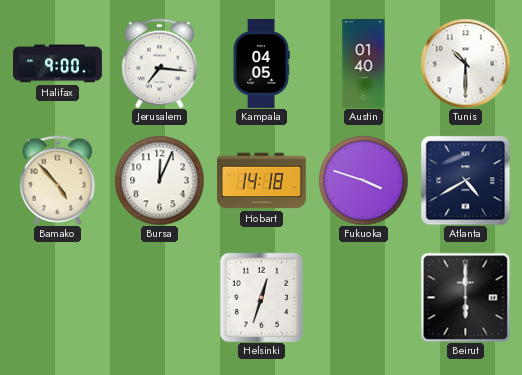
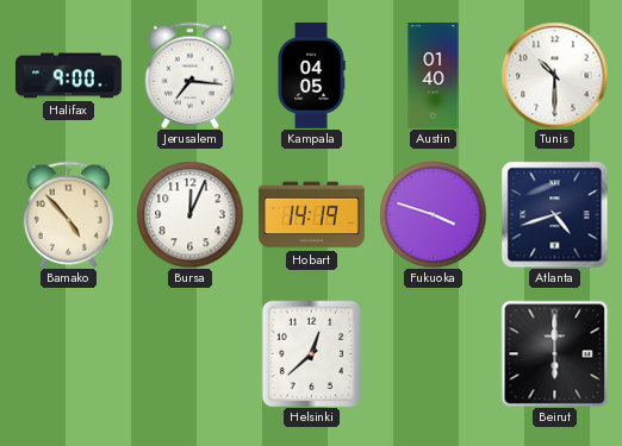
Hobart: 14:18 -> 14:19
Atlanta: 4:40 -> 4:42
Helsinki: 12:33 -> 12:38
